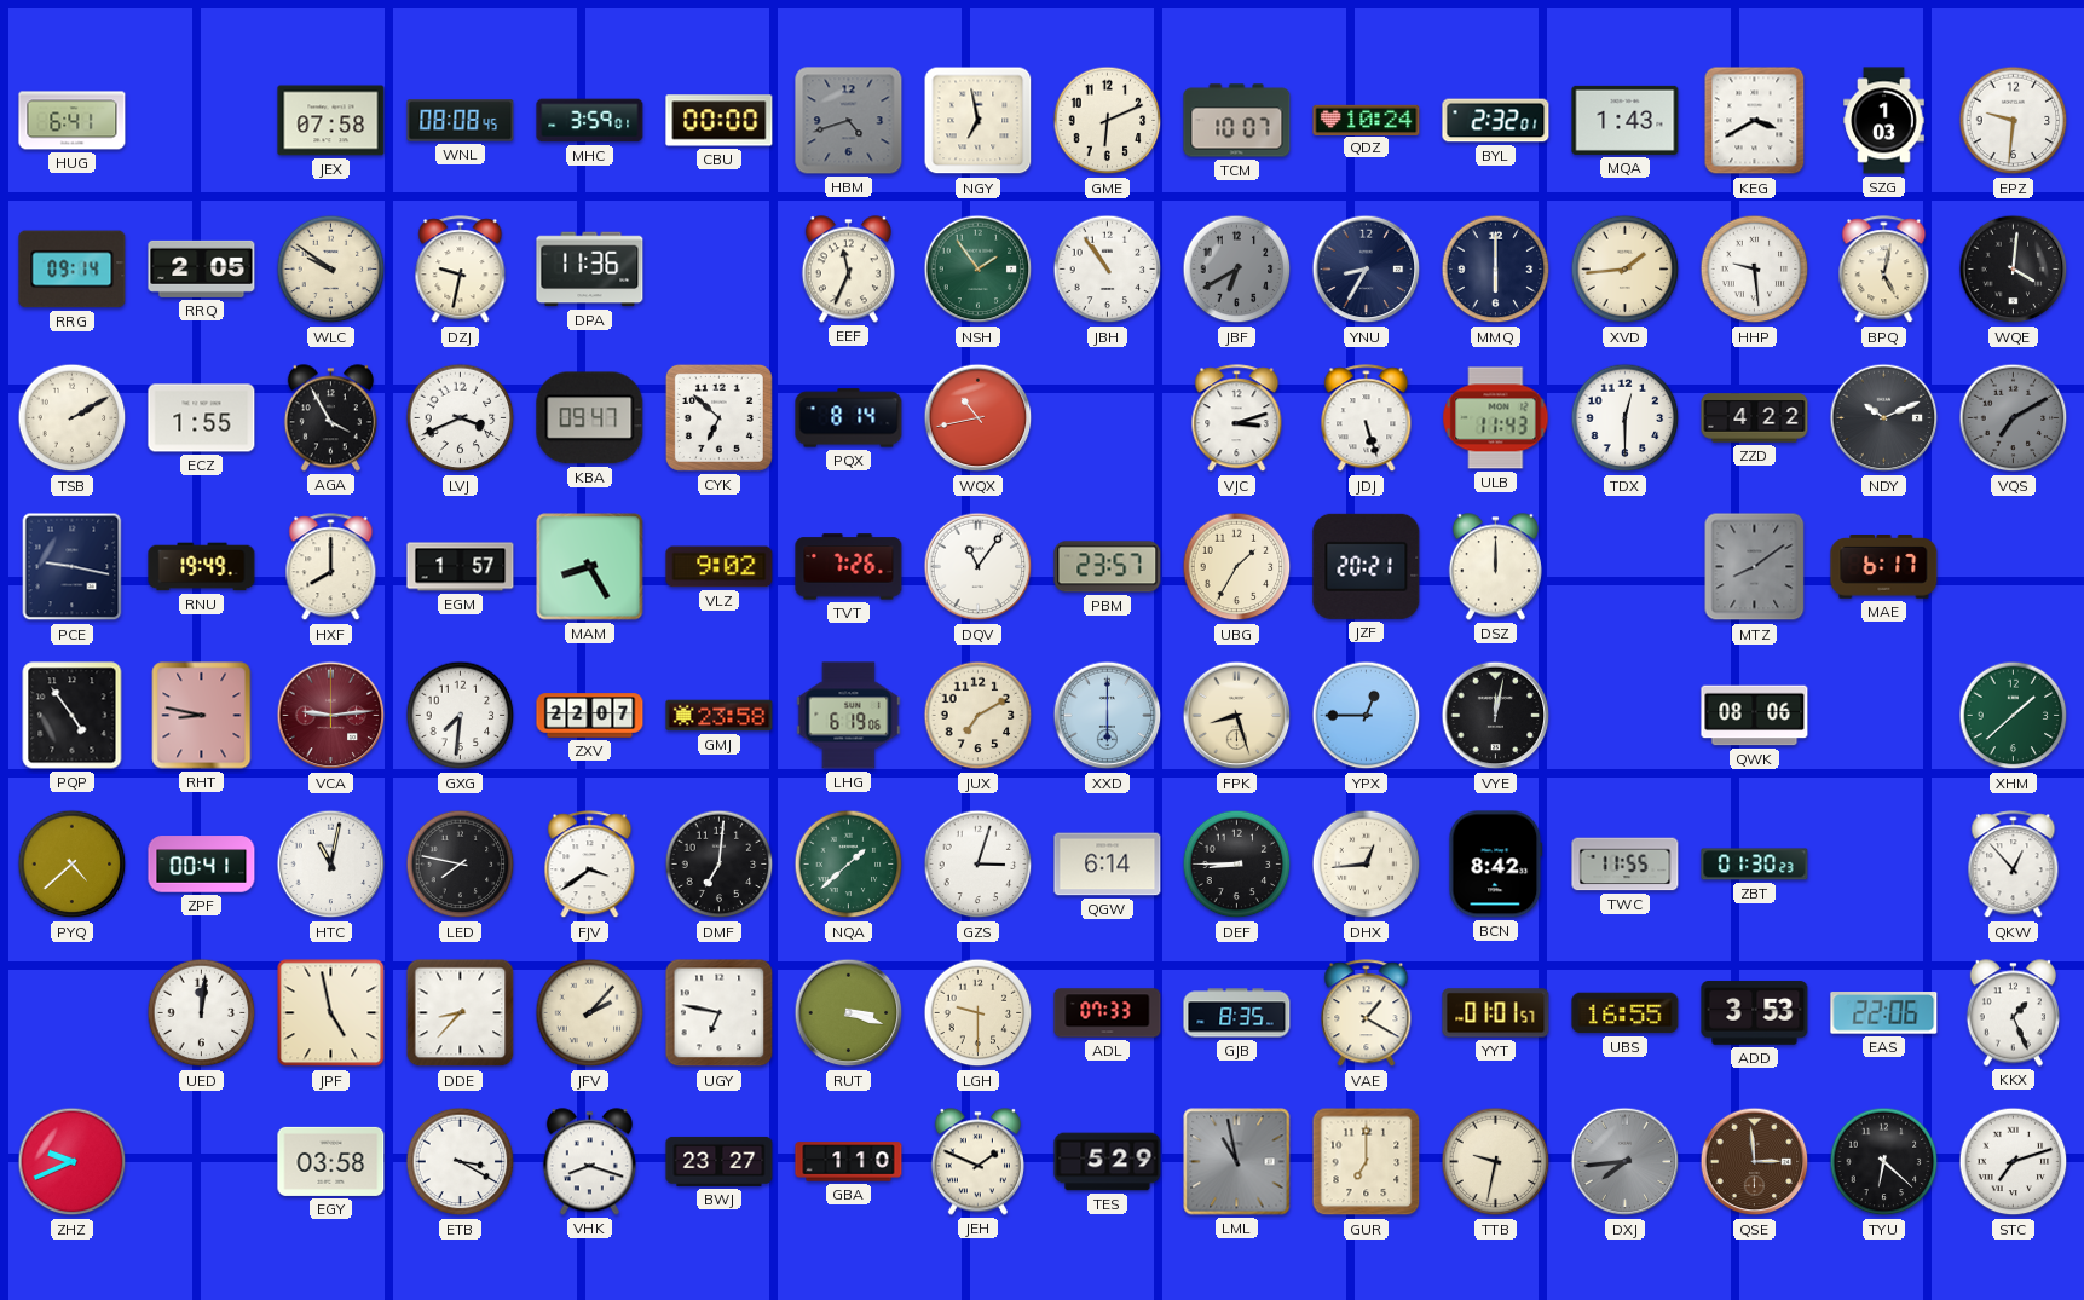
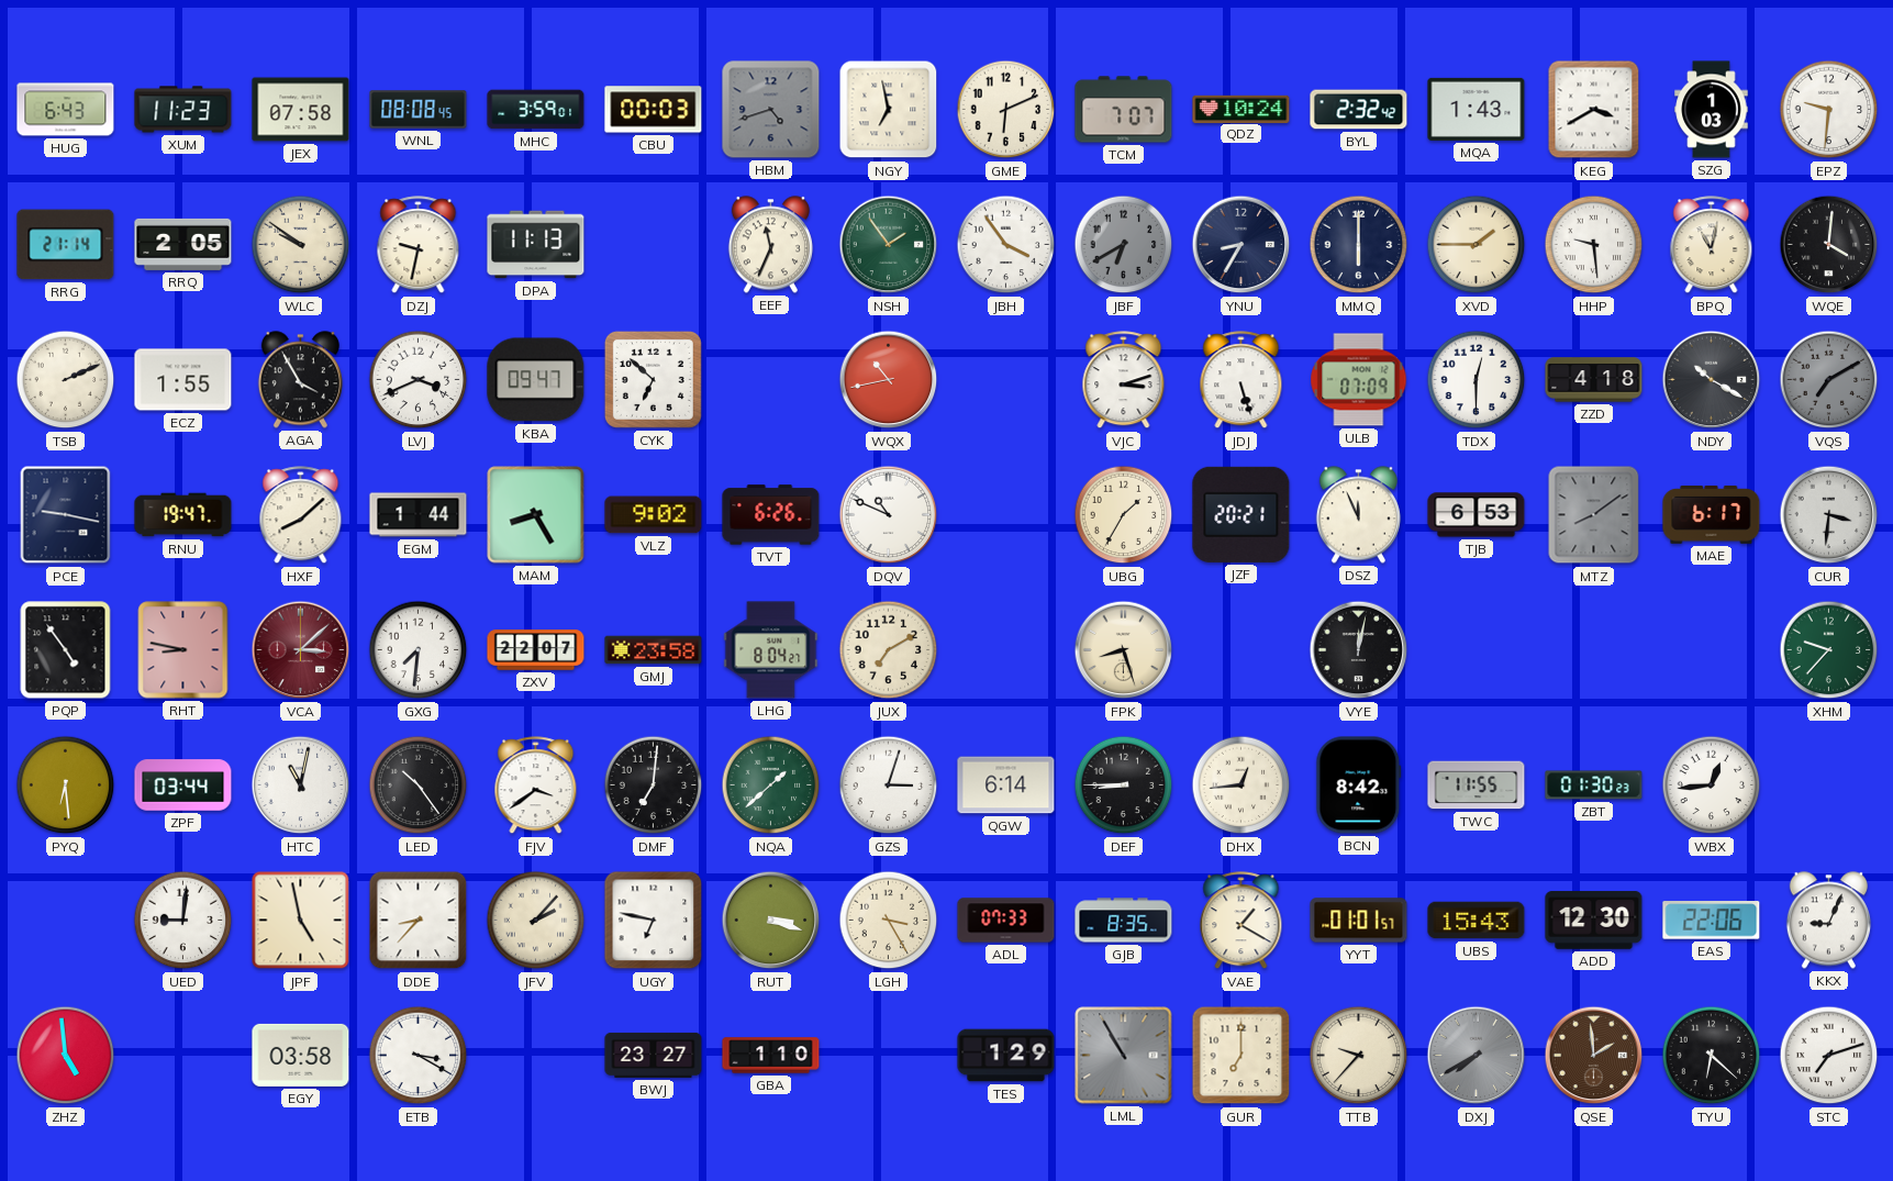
HUG: 6:41 -> 6:43
XUM: none -> 11:23
CBU: 00:00 -> 00:03
TCM: 10:07 -> 7:07
BYL: 2:32:01 -> 2:32:42
RRG: 09:14 -> 21:14
DPA: 11:36 -> 11:13
JBH: 10:54 -> 3:54
XVD: 1:44 -> 1:45
BPQ: 5:02 -> 11:02
TSB: 2:10 -> 2:11
PQX: 8:14 -> none
ULB: 11:43 -> 07:09
ZZD: 4:22 -> 4:18
NDY: 10:11 -> 10:20
RNU: 19:49 -> 19:47
HXF: 8:00 -> 8:08
EGM: 1:57 -> 1:44
TVT: 7:26 -> 6:26
DQV: 11:06 -> 10:49
PBM: 23:57 -> none
DSZ: 12:00 -> 11:56
TJB: none -> 6:53
CUR: none -> 3:31
VCA: 9:14 -> 3:08
LHG: 6:19 -> 8:04
XXD: 6:00 -> none
YPX: 12:45 -> none
QWK: 08:06 -> none
XHM: 1:38 -> 9:37
PYQ: 4:38 -> 6:29
ZPF: 00:41 -> 03:44
LED: 7:47 -> 10:24
WBX: none -> 12:44
QKW: 12:53 -> none
UED: 12:01 -> 9:01
LGH: 9:30 -> 3:25
UBS: 16:55 -> 15:43
ADD: 3:53 -> 12:30
KKX: 1:26 -> 9:04
ZHZ: 9:41 -> 4:59
VHK: 8:18 -> none
JEH: 1:49 -> none
TES: 5:29 -> 1:29
LML: 10:58 -> 10:55
TTB: 9:32 -> 9:37
DXJ: 7:44 -> 7:40
QSE: 2:59 -> 1:59
